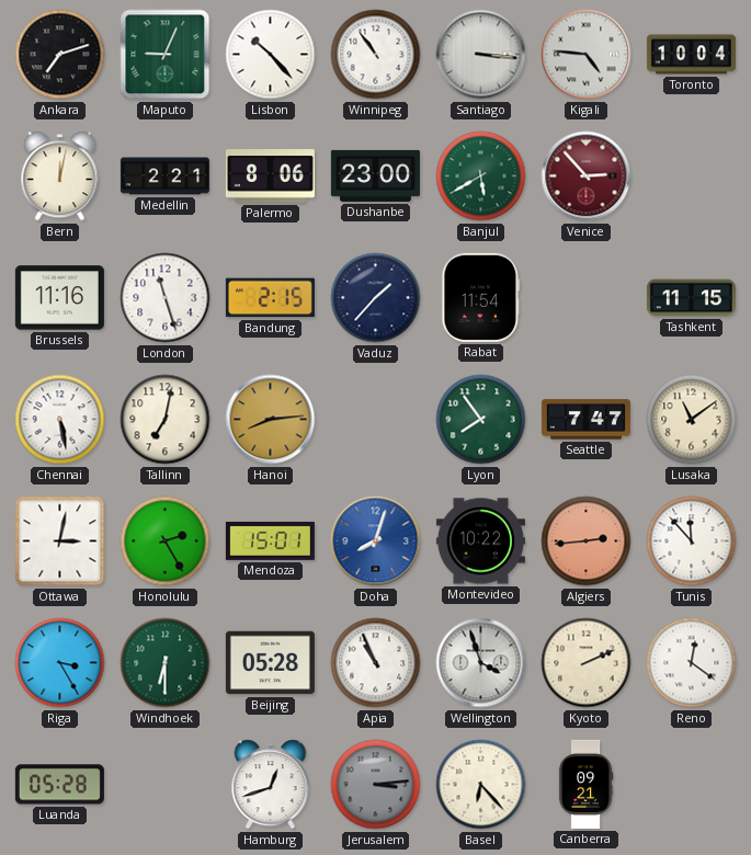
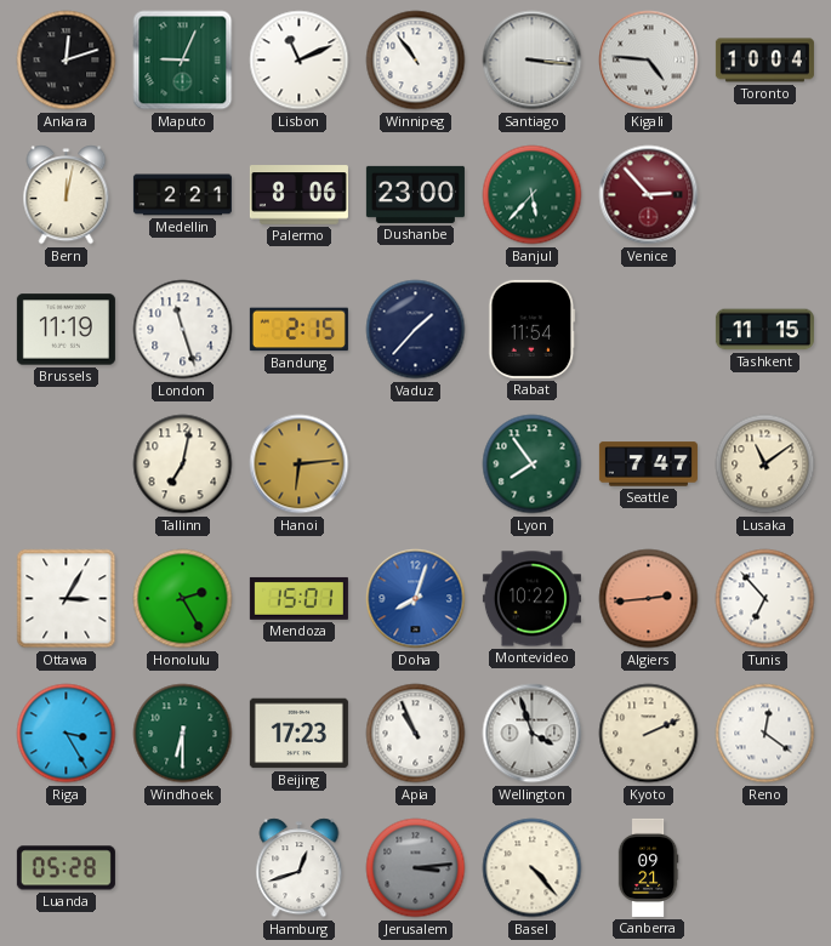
Ankara: 7:12 -> 12:12
Lisbon: 10:23 -> 11:11
Banjul: 5:40 -> 5:37
Brussels: 11:16 -> 11:19
Chennai: 5:28 -> none
Hanoi: 8:14 -> 6:14
Ottawa: 3:02 -> 3:05
Tunis: 11:53 -> 6:53
Beijing: 05:28 -> 17:23
Basel: 6:23 -> 4:23
